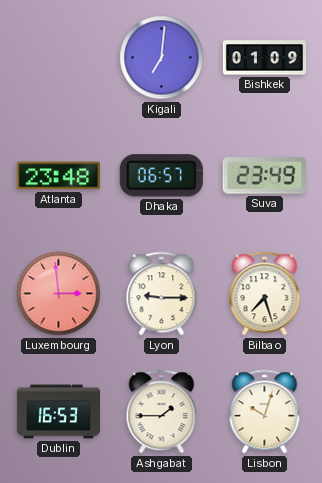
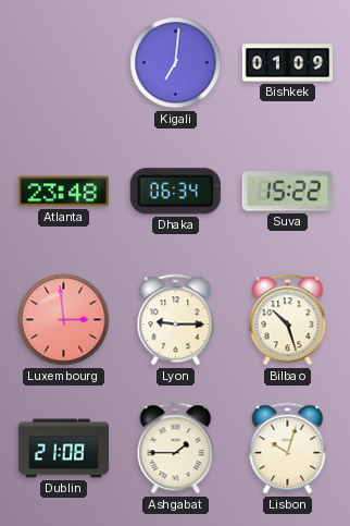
Dhaka: 06:57 -> 06:34
Suva: 23:49 -> 15:22
Bilbao: 7:27 -> 10:27
Dublin: 16:53 -> 21:08
